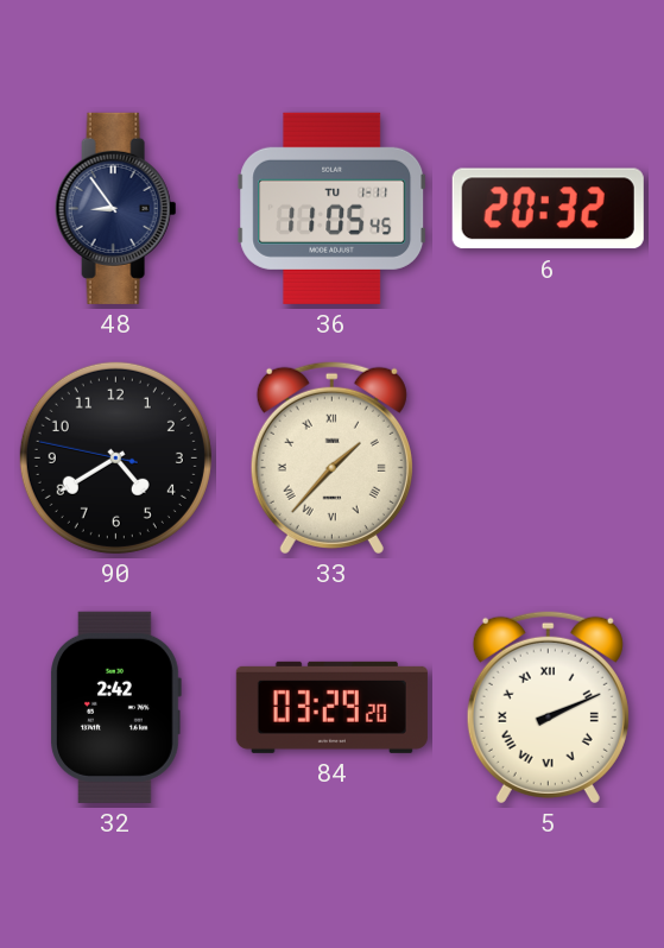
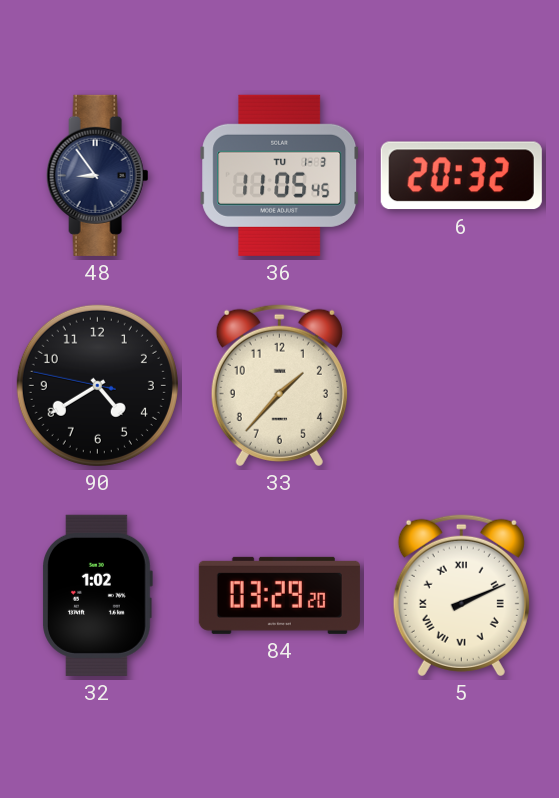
36 date: TU 1-11 -> TU 1-3
33 numerals: Roman -> Arabic
32: 2:42 -> 1:02
